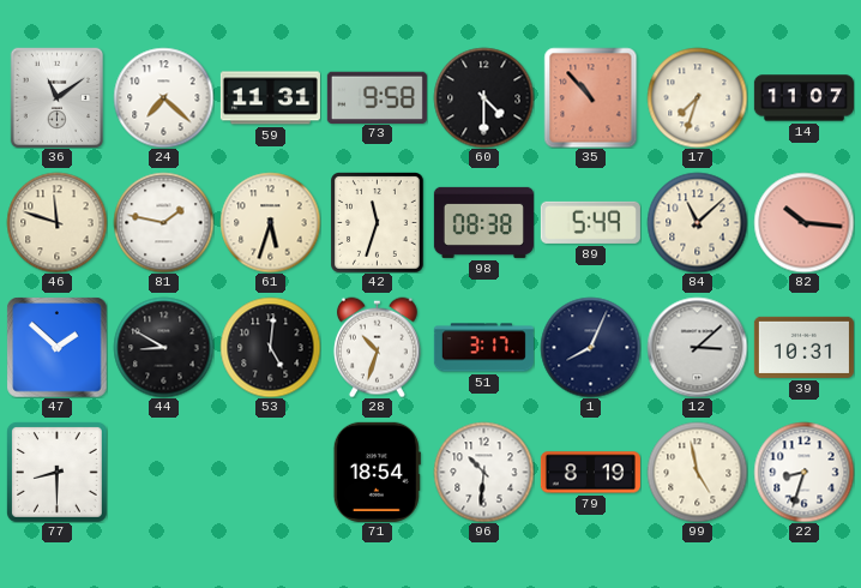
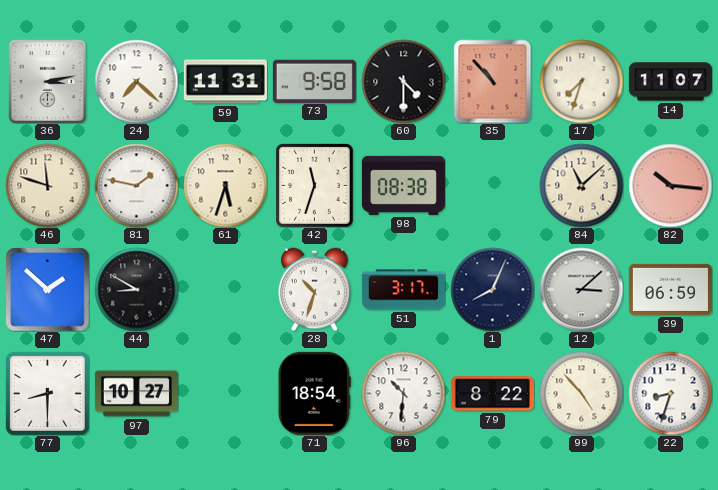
36: 11:09 -> 3:13
89: 5:49 -> none
53: 5:01 -> none
39: 10:31 -> 06:59
97: none -> 10:27
79: 8:19 -> 8:22
99: 4:58 -> 4:53
